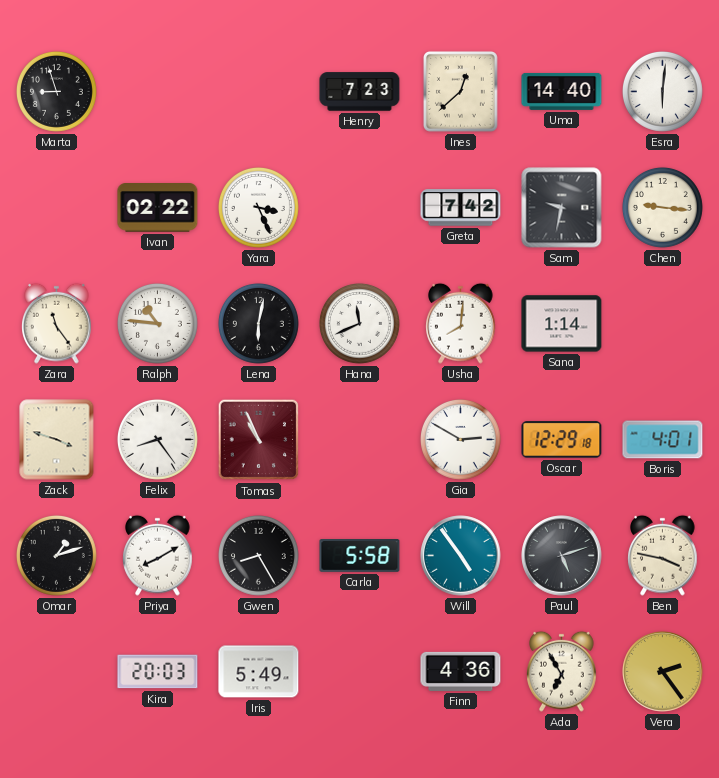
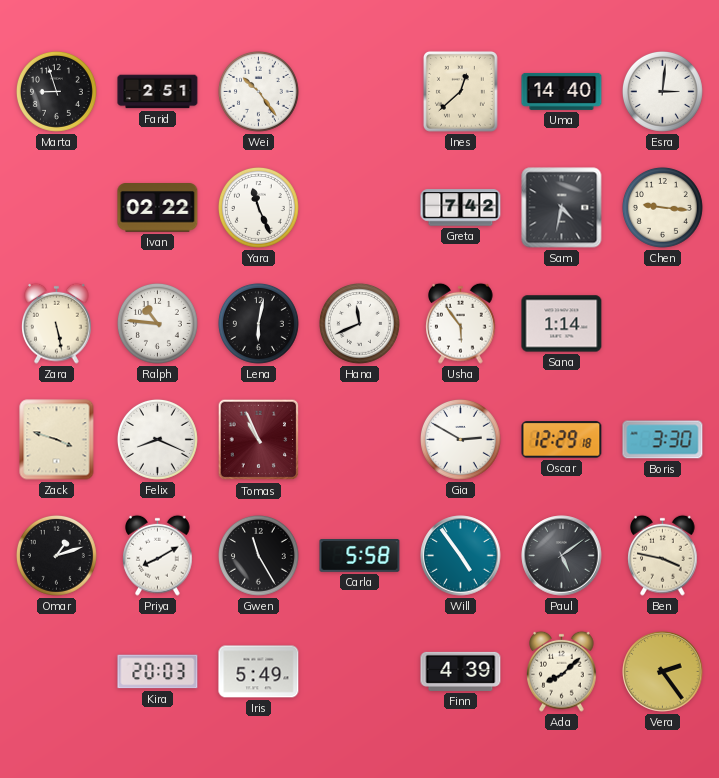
Farid: none -> 2:51
Wei: none -> 10:24
Henry: 7:23 -> none
Esra: 6:01 -> 3:01
Yara: 3:26 -> 11:26
Sam: 9:32 -> 4:32
Zara: 11:24 -> 5:28
Usha: 8:01 -> 5:54
Felix: 8:24 -> 8:19
Boris: 4:01 -> 3:30
Gwen: 8:25 -> 11:25
Paul: 5:12 -> 5:09
Finn: 4:36 -> 4:39
Ada: 6:55 -> 8:08
